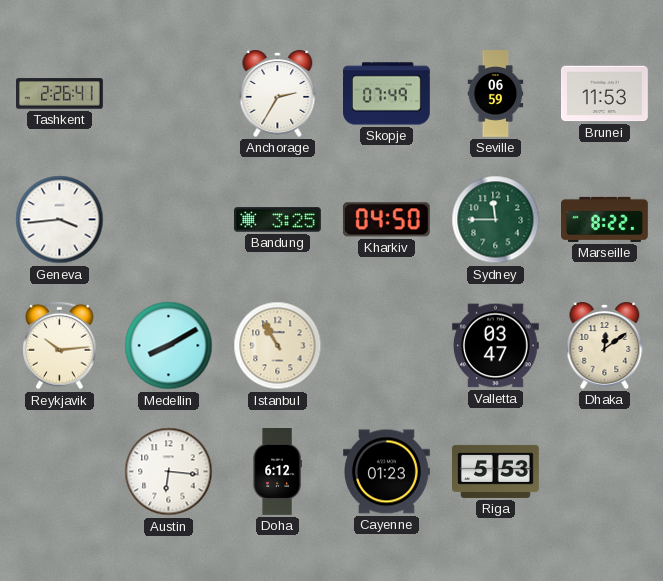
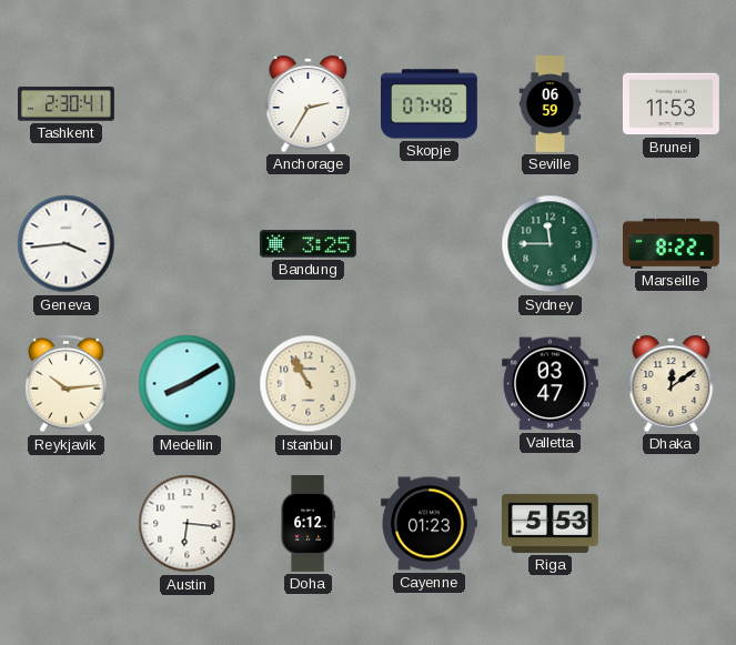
Tashkent: 2:26 -> 2:30
Skopje: 07:49 -> 07:48
Kharkiv: 04:50 -> none
